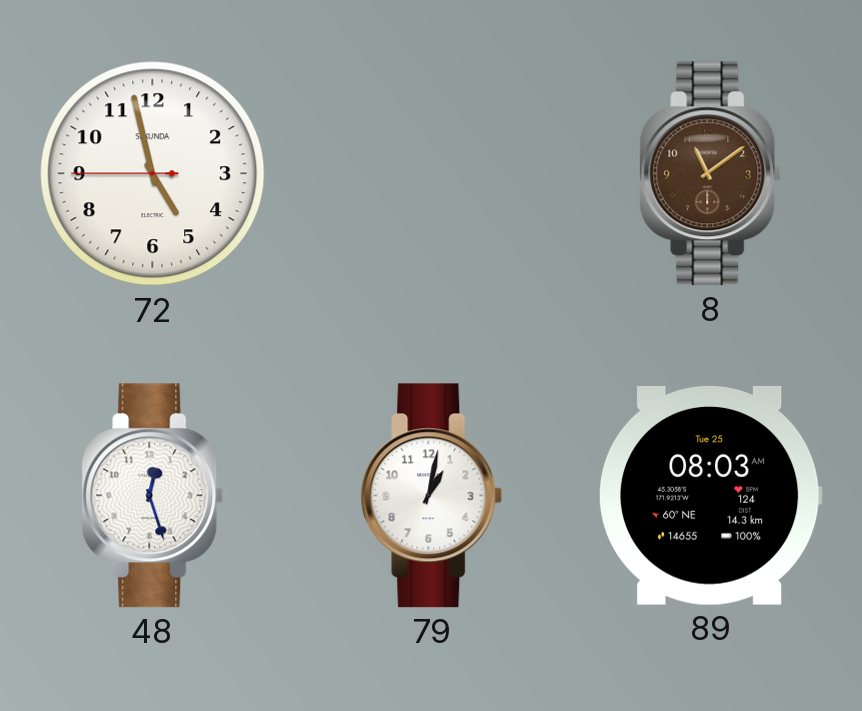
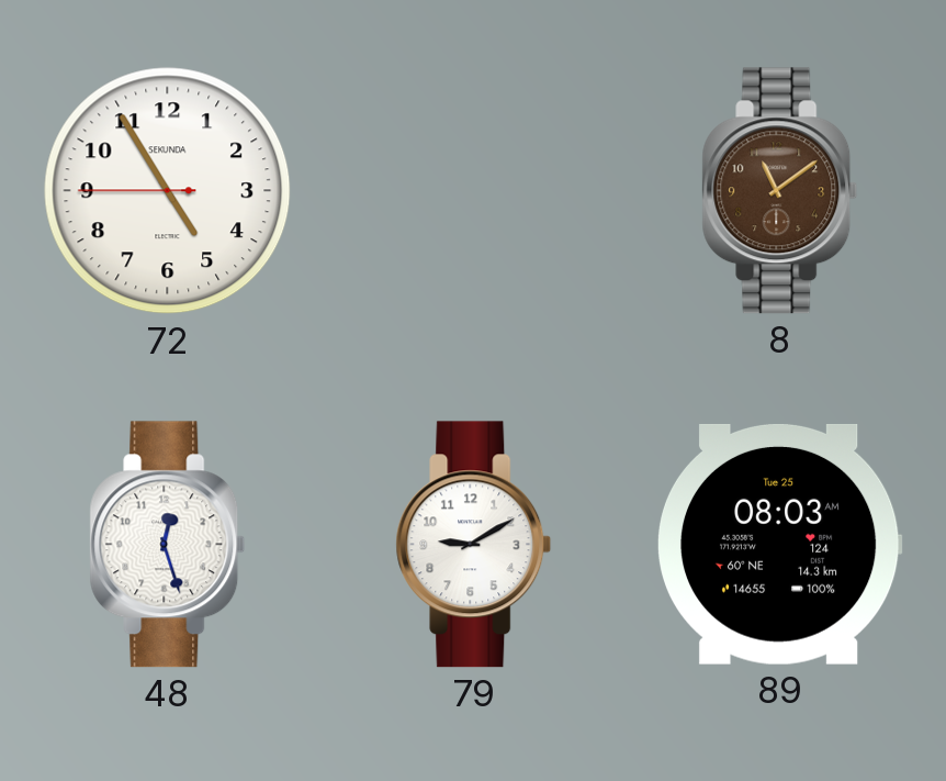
72: 4:57 -> 4:54
79: 1:02 -> 9:10
